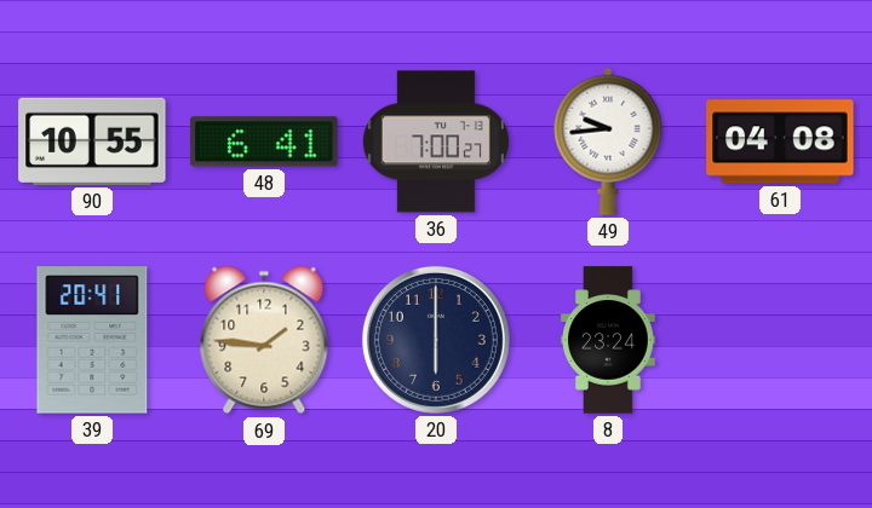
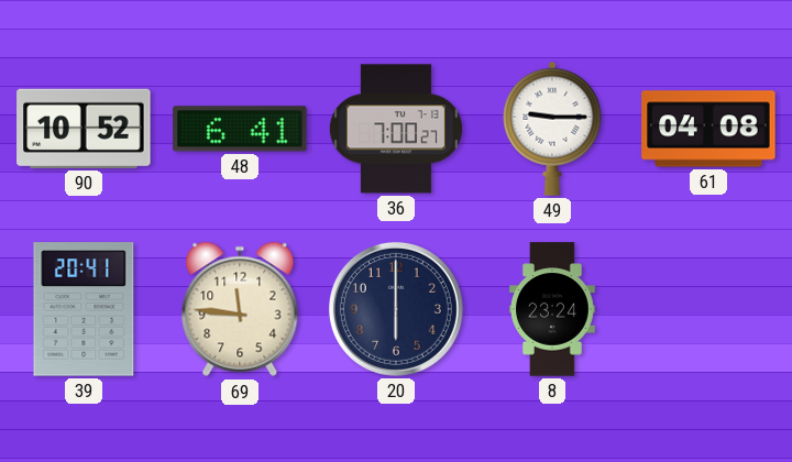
90: 10:55 -> 10:52
49: 9:44 -> 9:15
69: 1:46 -> 11:46
